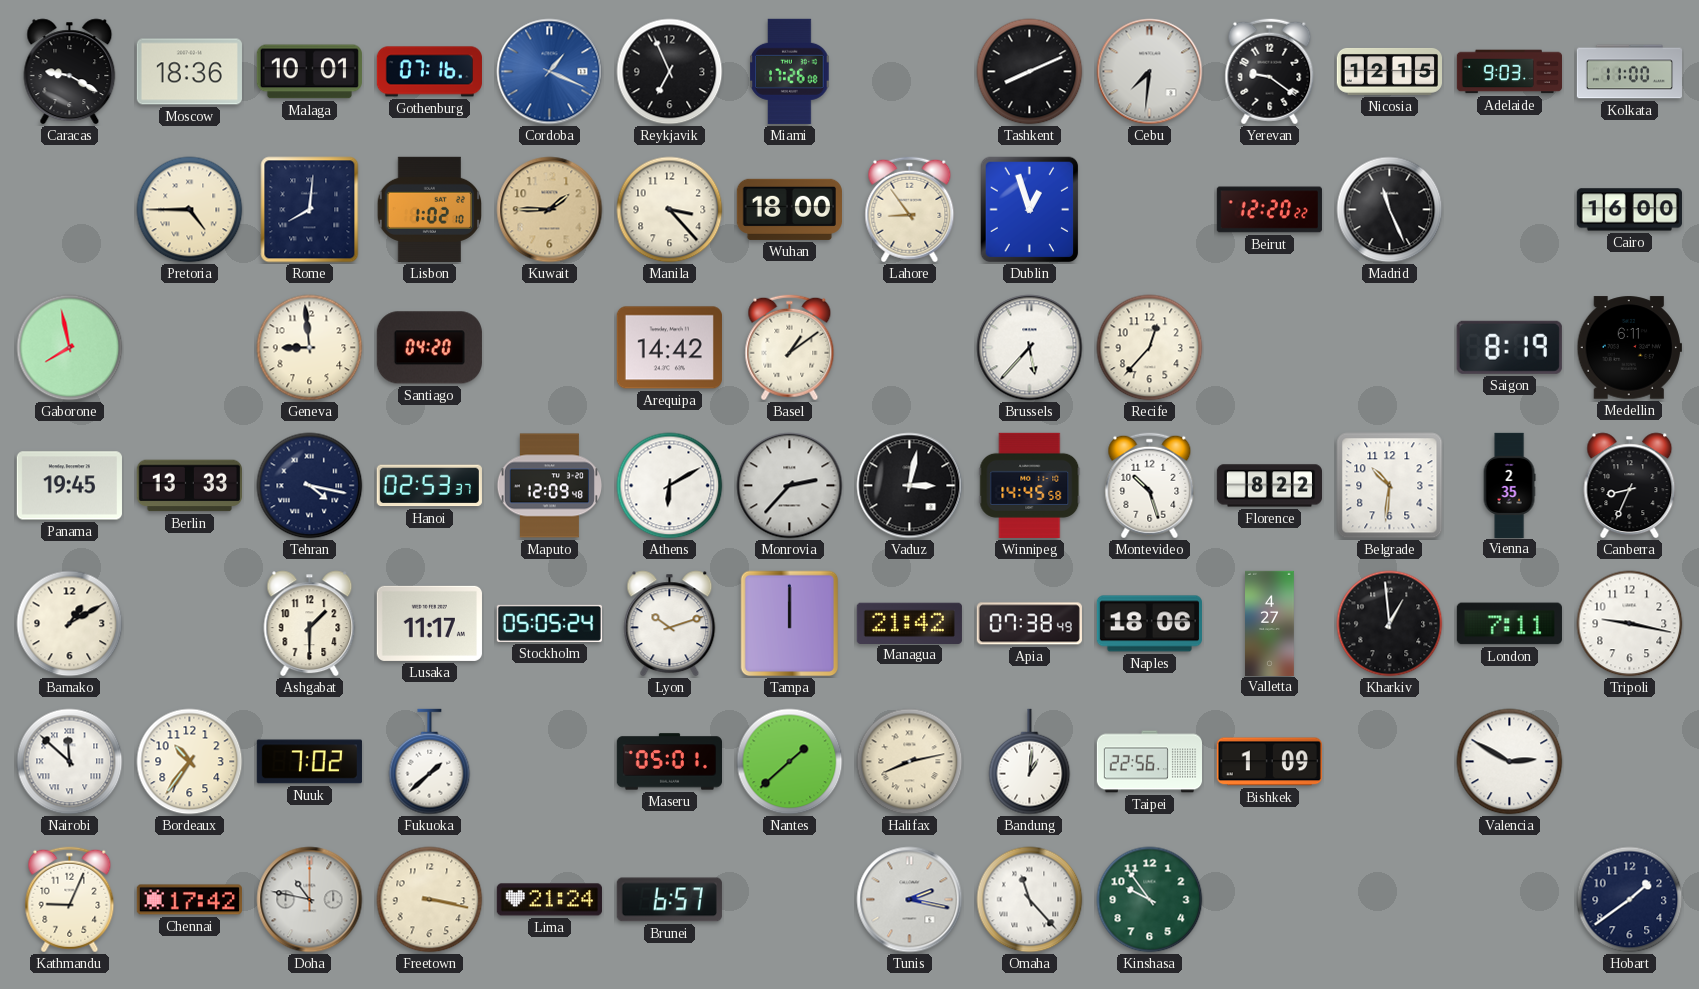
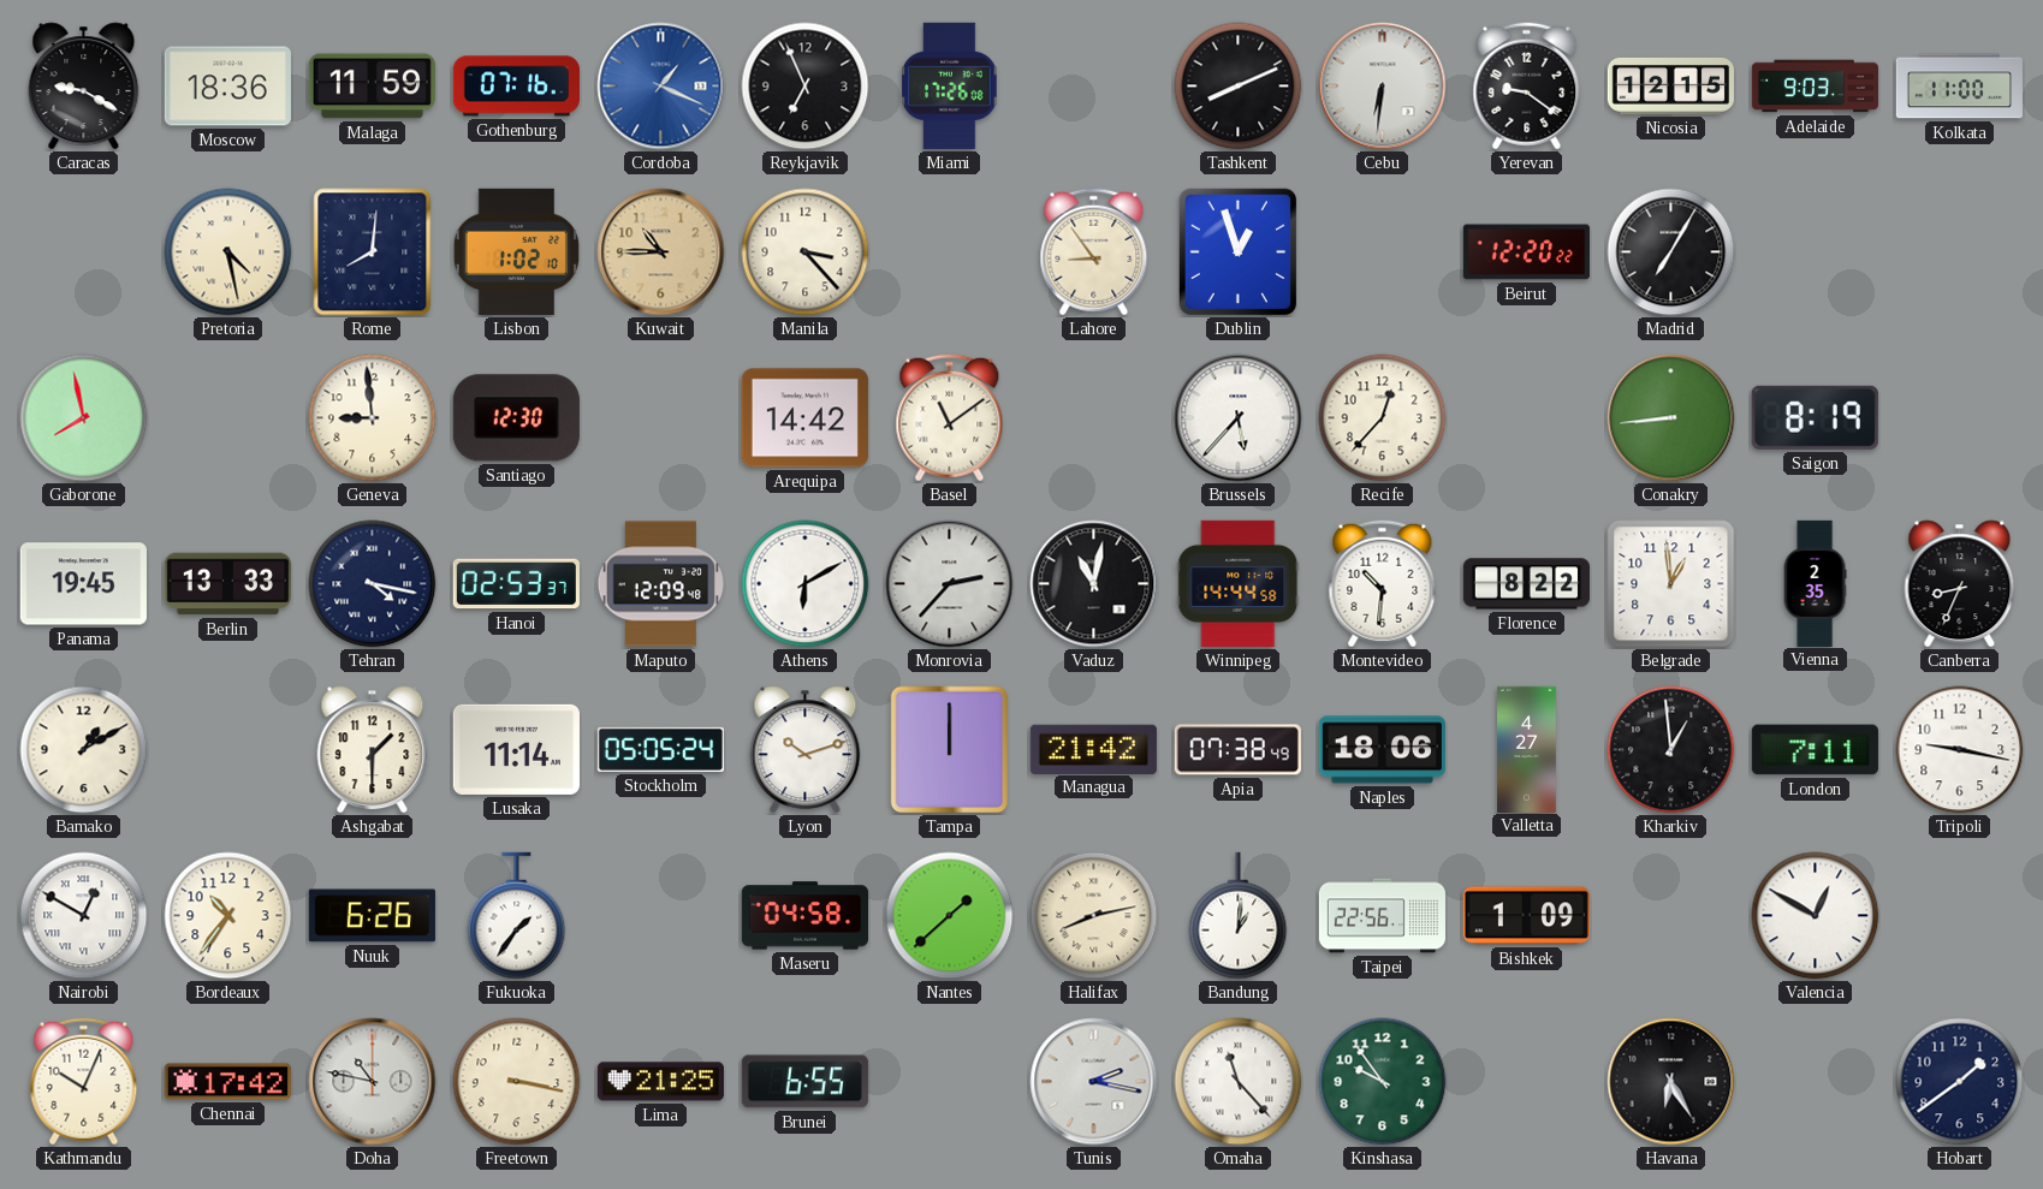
Malaga: 10:01 -> 11:59
Cebu: 7:31 -> 6:31
Pretoria: 4:45 -> 4:28
Kuwait: 1:45 -> 10:45
Wuhan: 18:00 -> none
Madrid: 11:26 -> 7:05
Cairo: 16:00 -> none
Santiago: 04:20 -> 12:30
Basel: 1:09 -> 11:09
Conakry: none -> 8:44
Medellin: 6:11 -> none
Vaduz: 3:02 -> 11:02
Winnipeg: 14:45 -> 14:44
Montevideo: 10:27 -> 10:31
Belgrade: 10:31 -> 12:59
Lusaka: 11:17 -> 11:14
Nairobi: 11:52 -> 12:50
Nuuk: 7:02 -> 6:26
Fukuoka: 1:38 -> 1:36
Maseru: 05:01 -> 04:58
Valencia: 2:50 -> 12:50
Kathmandu: 9:04 -> 10:04
Lima: 21:24 -> 21:25
Brunei: 6:57 -> 6:55
Havana: none -> 6:25
